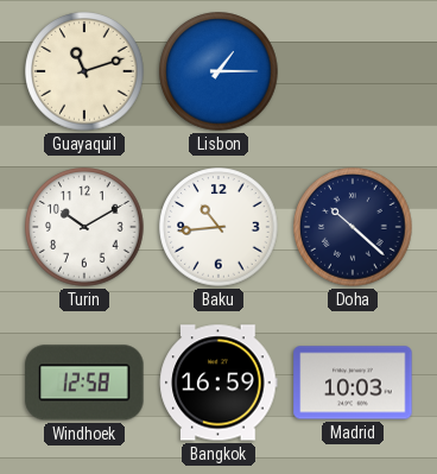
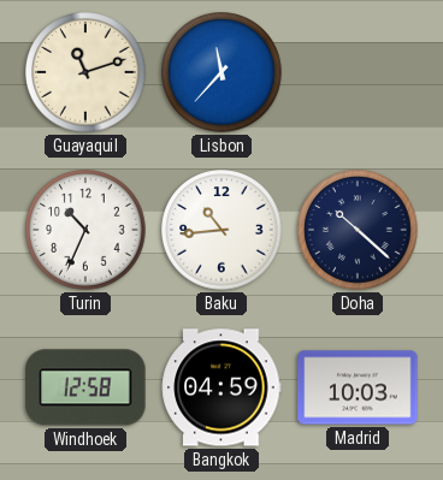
Lisbon: 1:15 -> 11:37
Turin: 10:10 -> 10:34
Bangkok: 16:59 -> 04:59
